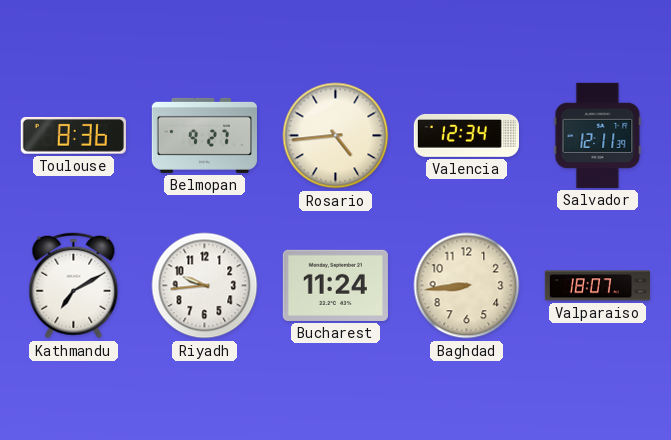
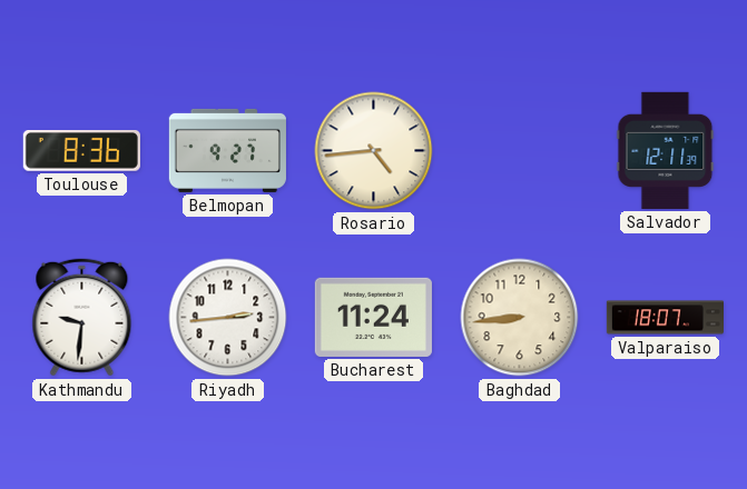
Valencia: 12:34 -> none
Kathmandu: 7:10 -> 9:31
Riyadh: 9:44 -> 2:44
